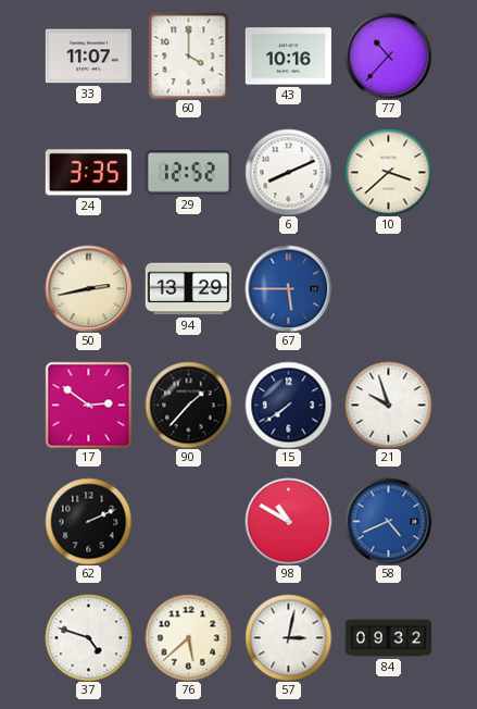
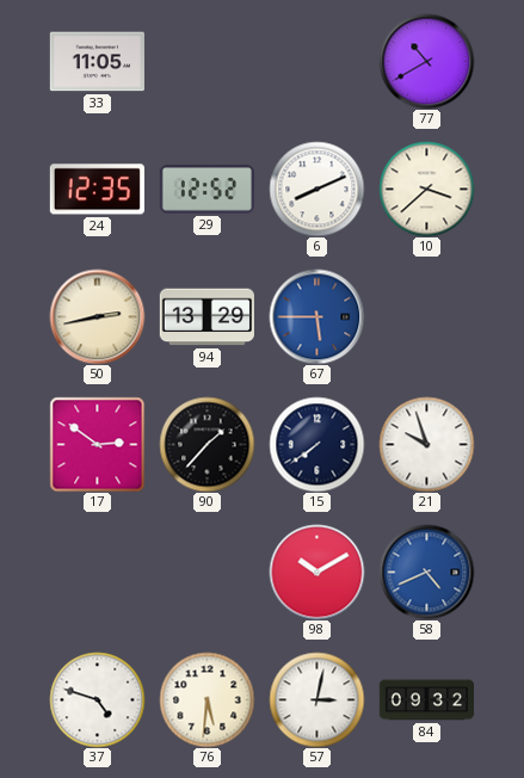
33: 11:07 -> 11:05
60: 4:00 -> none
43: 10:16 -> none
77: 10:37 -> 10:40
24: 3:35 -> 12:35
62: 2:11 -> none
98: 10:50 -> 10:10
76: 5:38 -> 5:31
